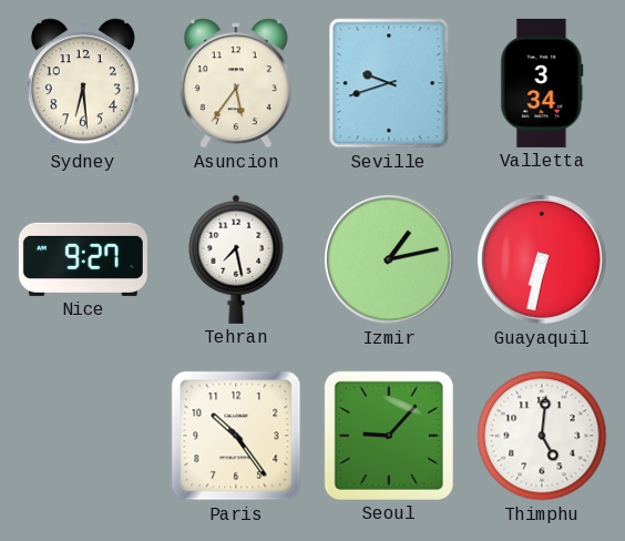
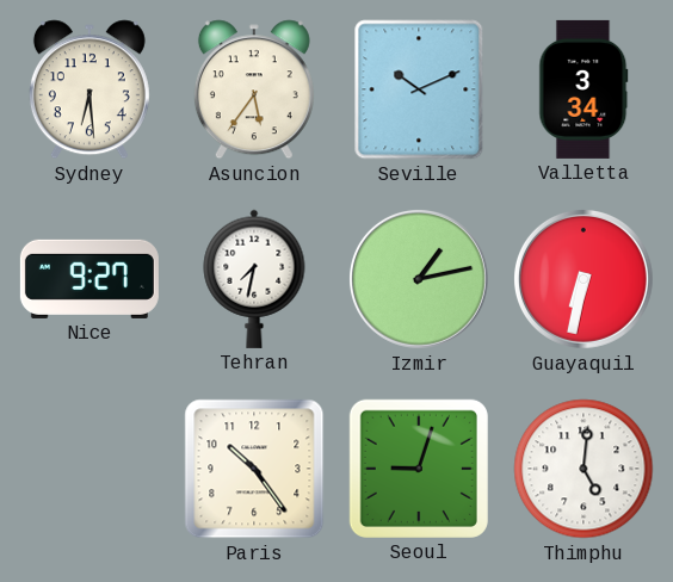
Seville: 9:42 -> 10:11
Tehran: 7:28 -> 7:32
Seoul: 9:07 -> 9:03
